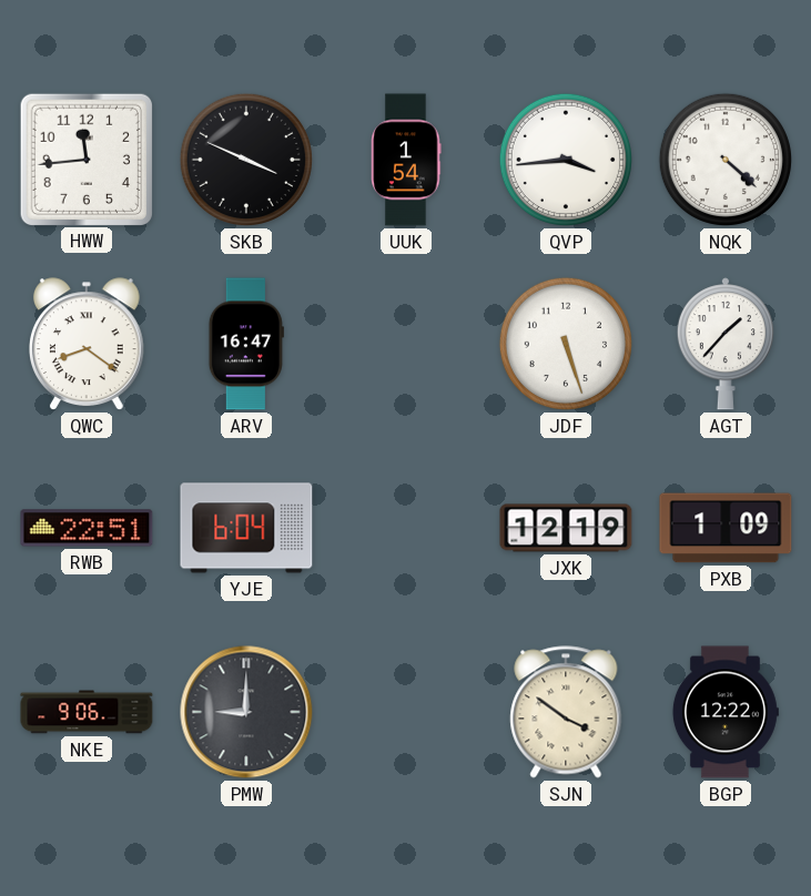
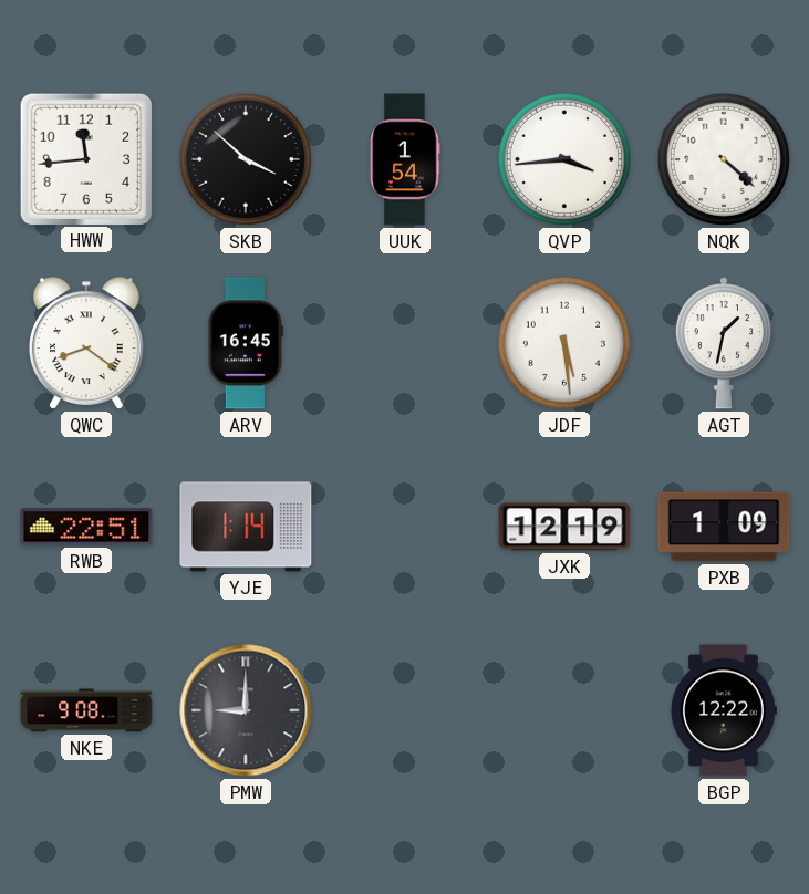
SKB: 3:49 -> 3:52
ARV: 16:47 -> 16:45
JDF: 5:27 -> 5:29
AGT: 1:37 -> 1:32
YJE: 6:04 -> 1:14
NKE: 9:06 -> 9:08
SJN: 3:51 -> none
